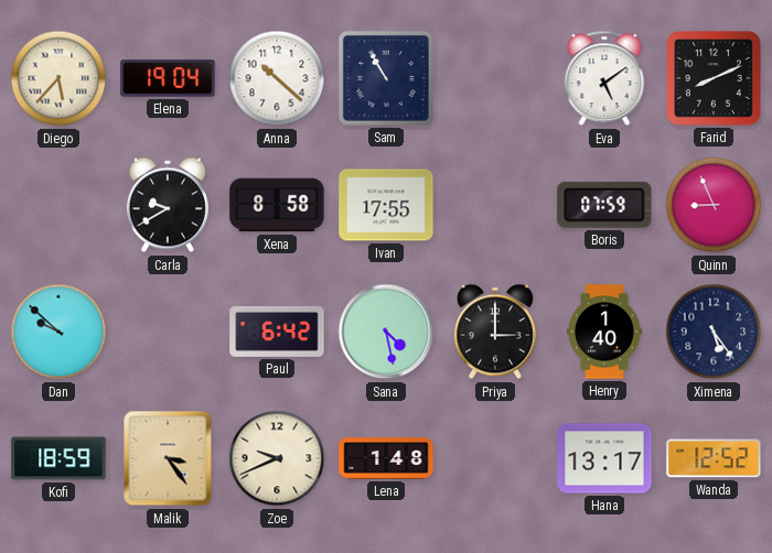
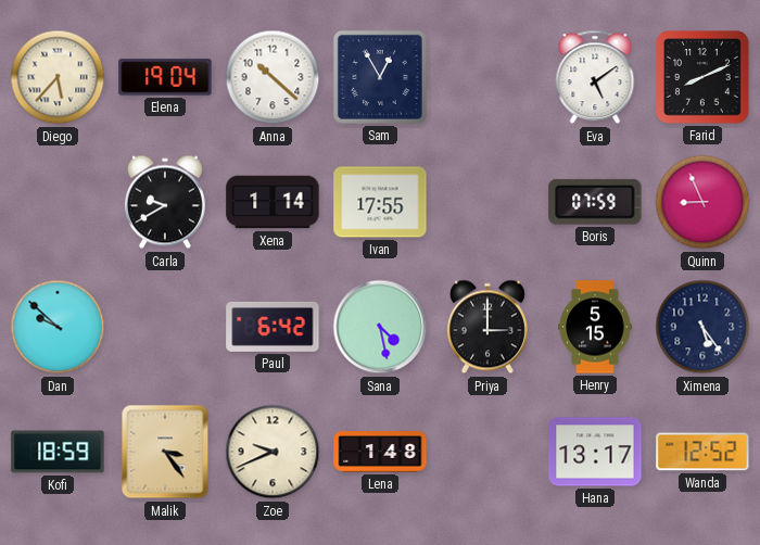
Sam: 10:55 -> 12:55
Xena: 8:58 -> 1:14
Henry: 1:40 -> 5:15
